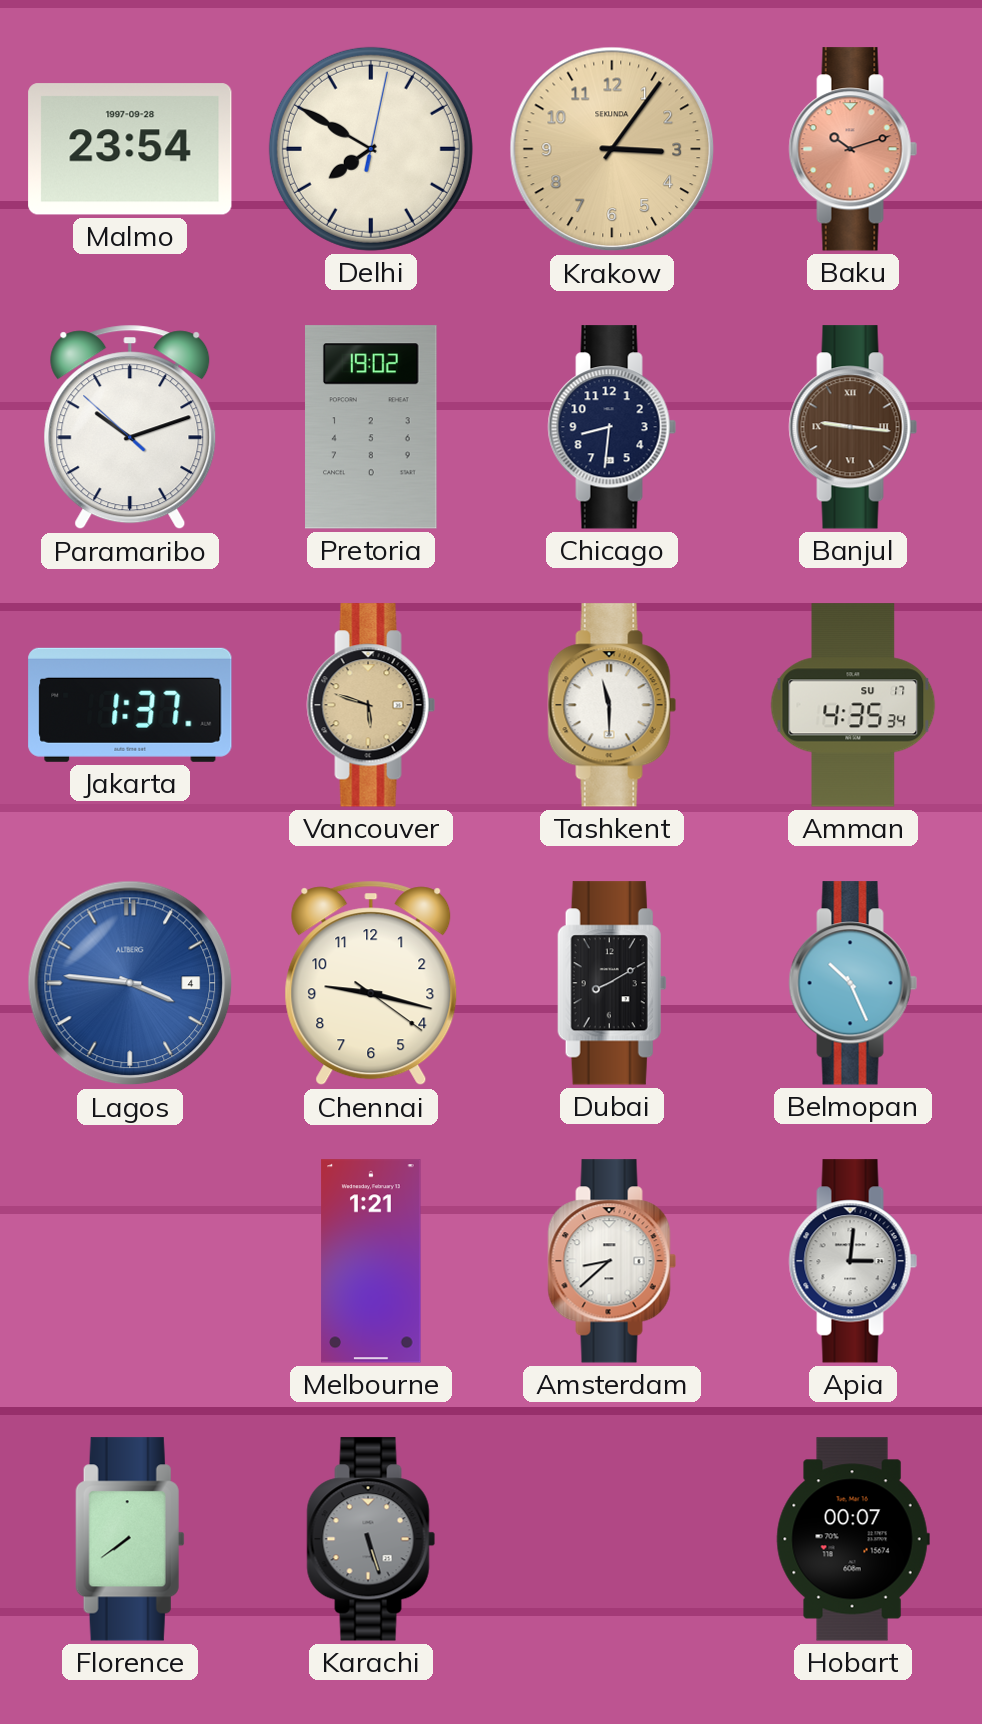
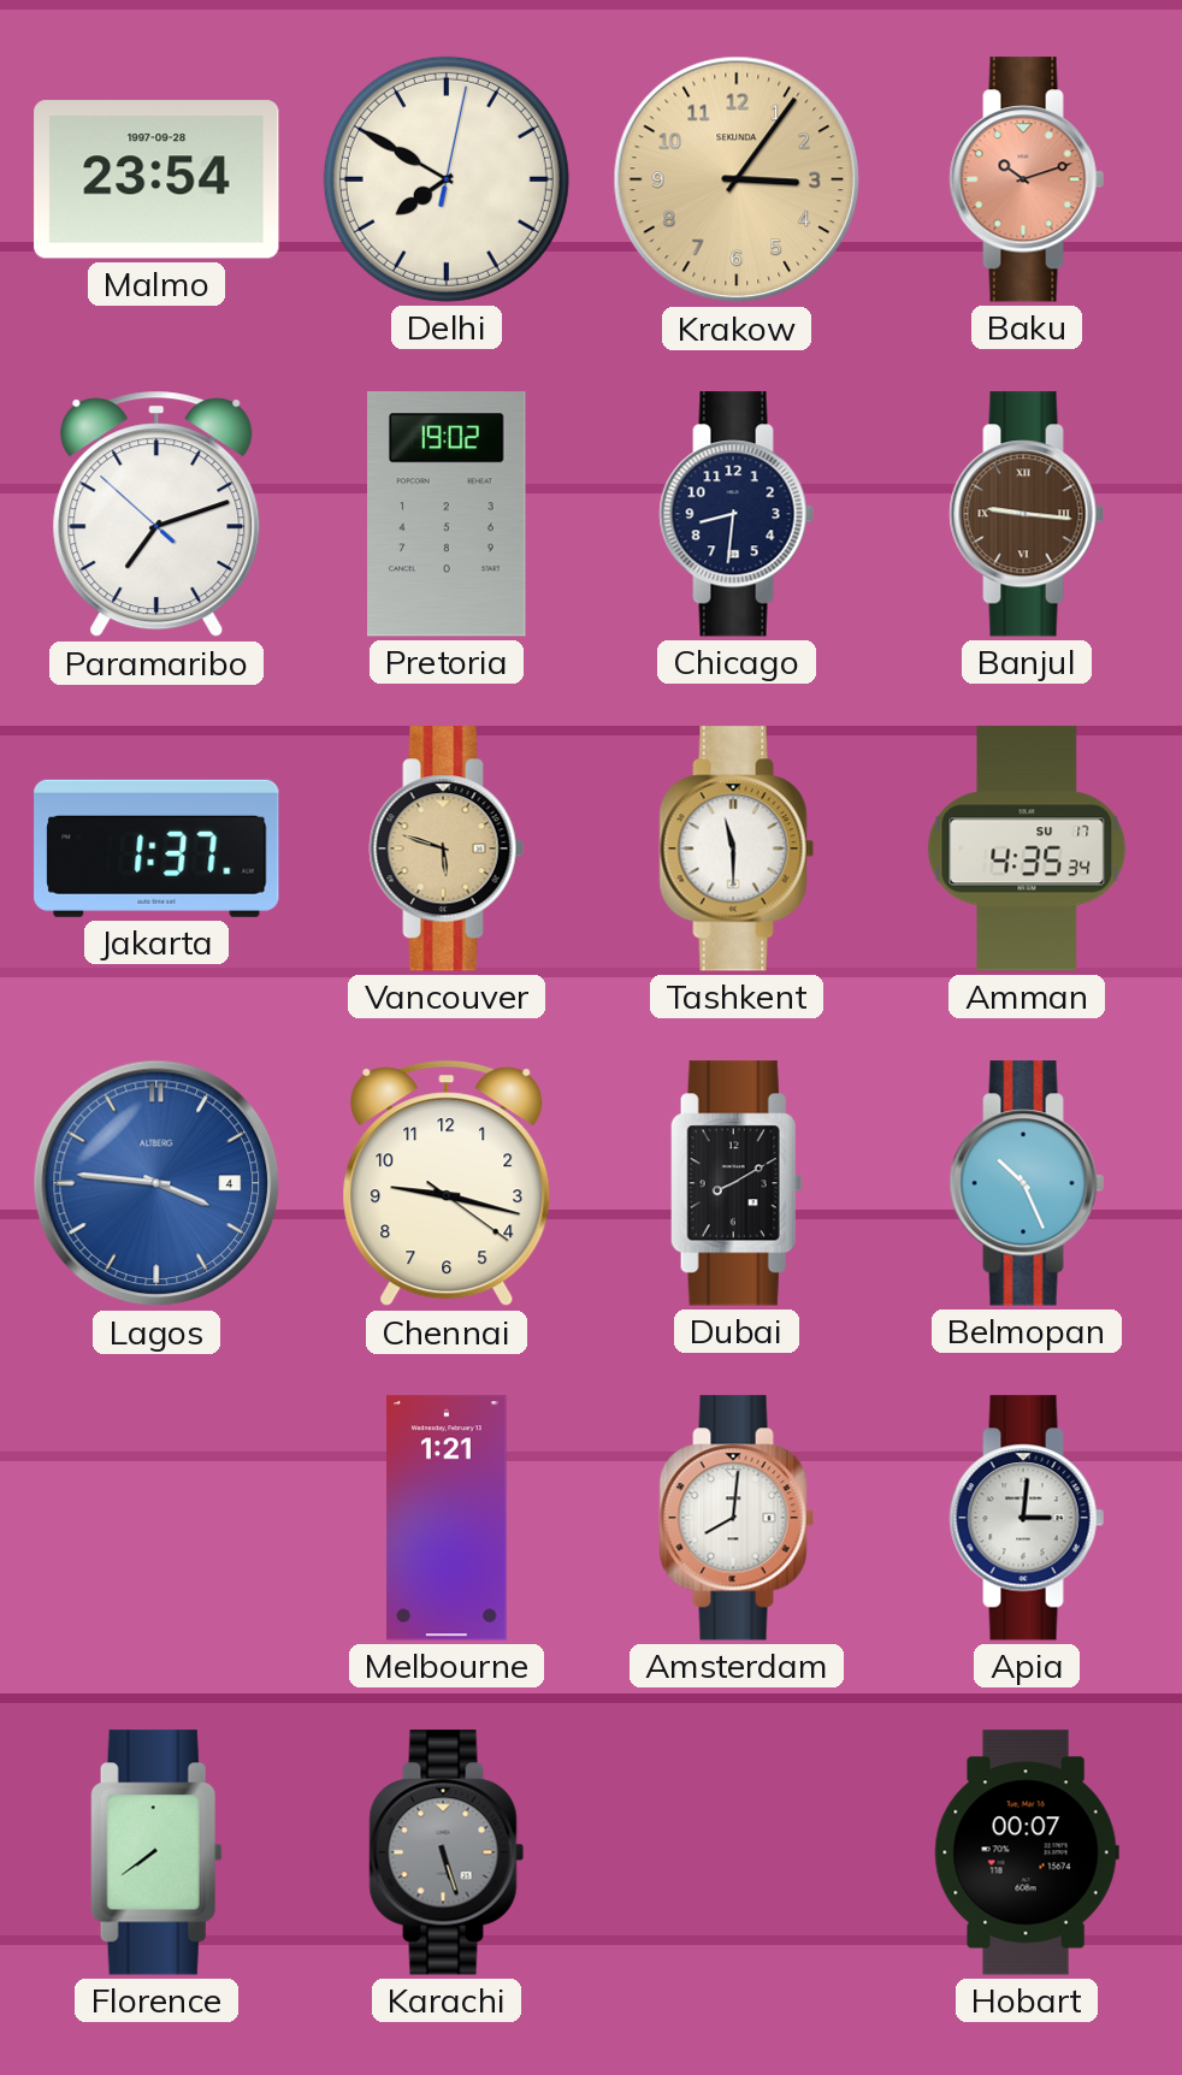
Paramaribo: 10:11 -> 7:11
Amsterdam: 8:38 -> 8:01
